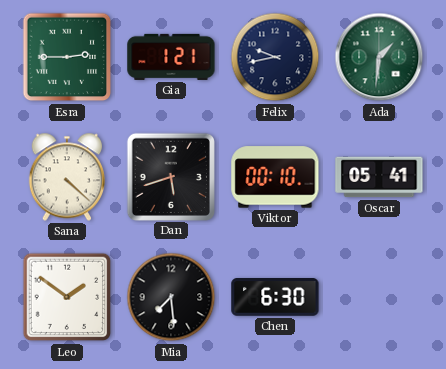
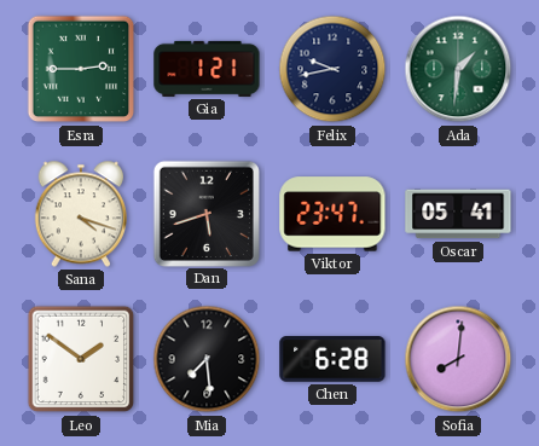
Sana: 4:22 -> 4:18
Viktor: 00:10 -> 23:47
Chen: 6:30 -> 6:28
Sofia: none -> 8:01
